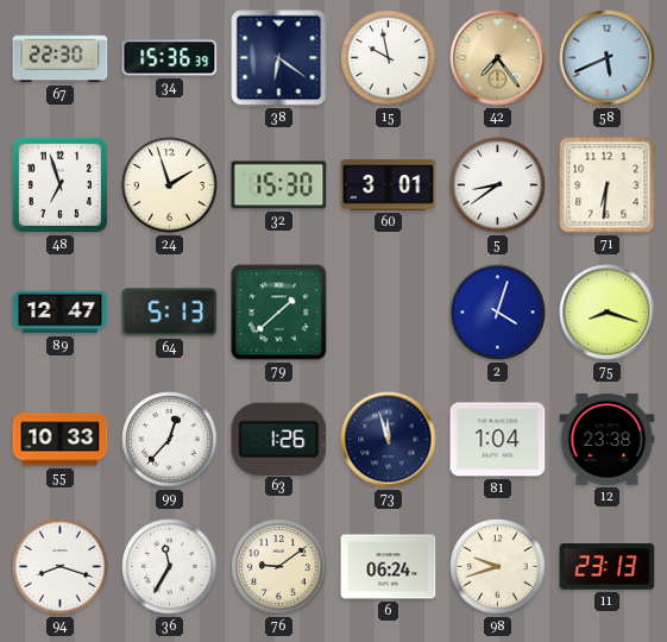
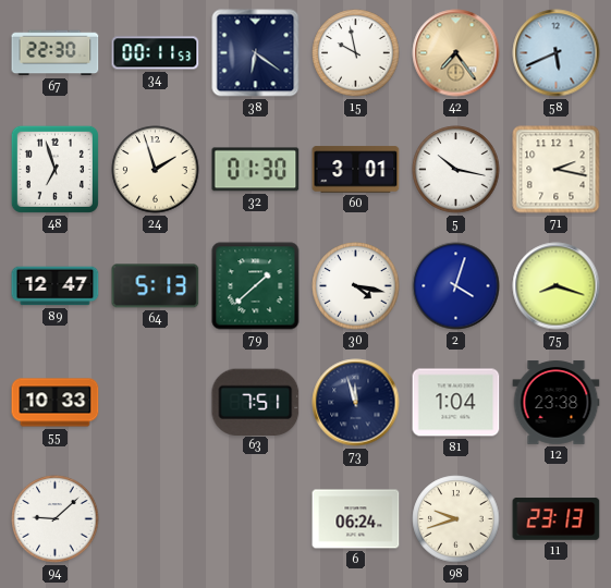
34: 15:36 -> 00:11
32: 15:30 -> 01:30
5: 8:39 -> 10:17
71: 6:31 -> 2:17
30: none -> 4:17
99: 12:37 -> none
63: 1:26 -> 7:51
94: 8:18 -> 9:08
36: 11:35 -> none
76: 9:09 -> none
